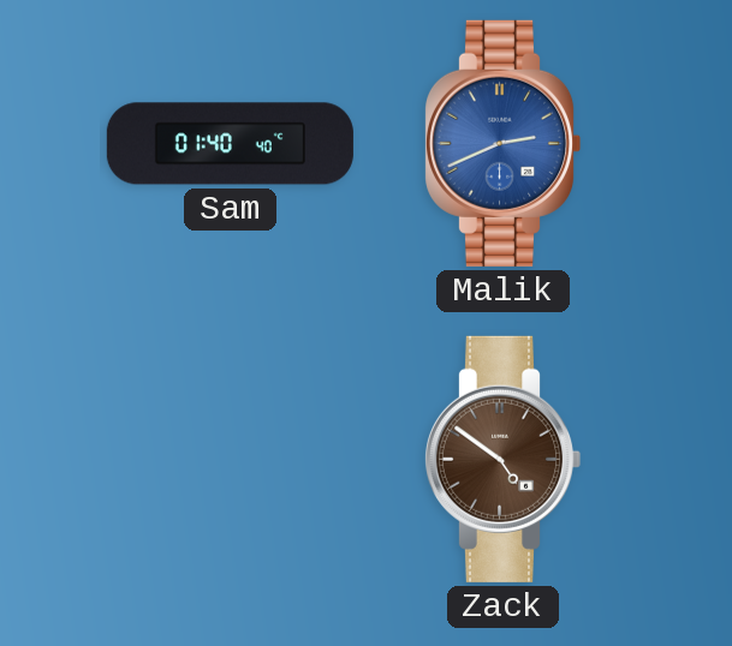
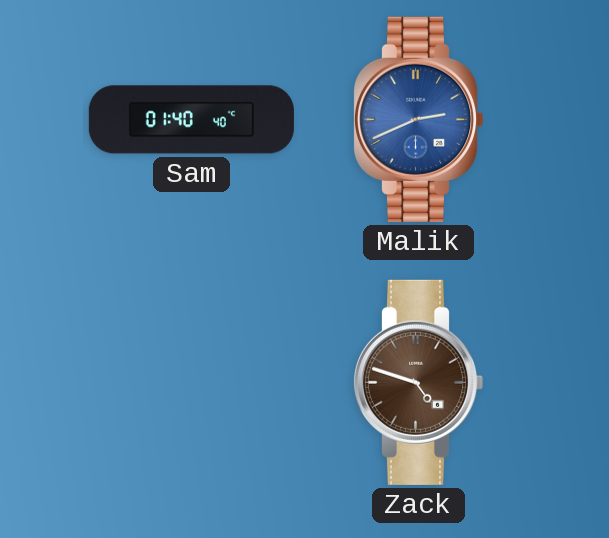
Zack: 4:51 -> 4:48
